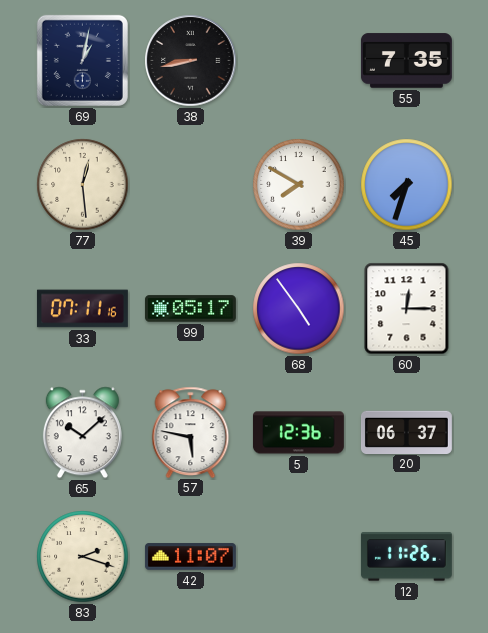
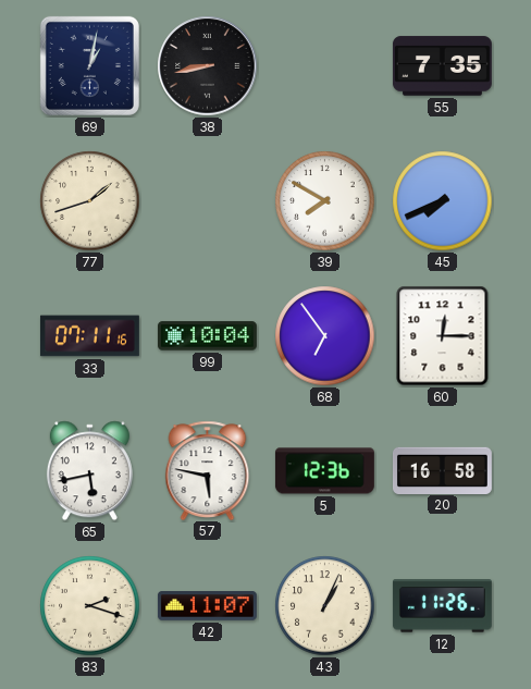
77: 12:29 -> 1:42
45: 7:33 -> 7:41
99: 05:17 -> 10:04
68: 4:54 -> 6:54
65: 10:08 -> 5:43
20: 06:37 -> 16:58
43: none -> 1:04
